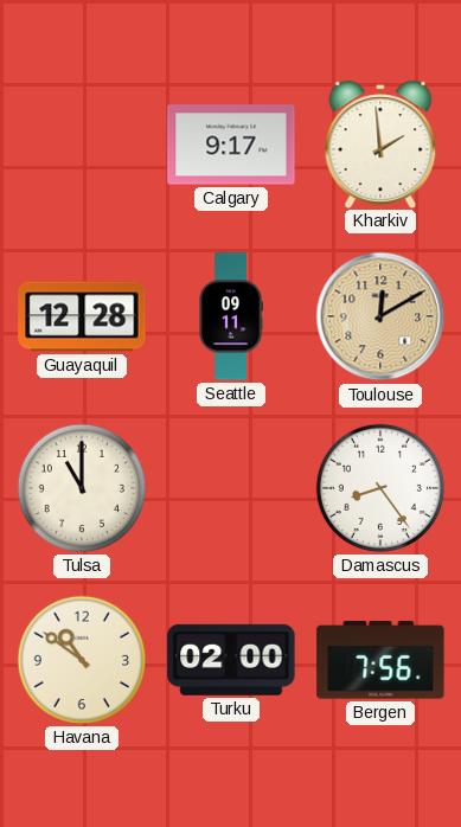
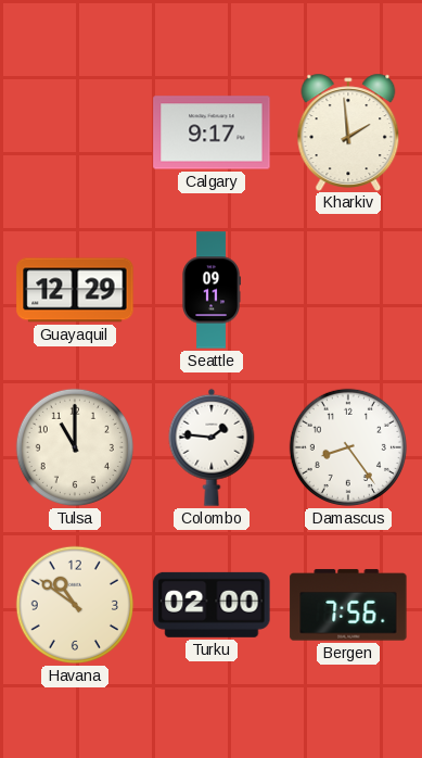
Guayaquil: 12:28 -> 12:29
Toulouse: 12:10 -> none
Colombo: none -> 1:46
